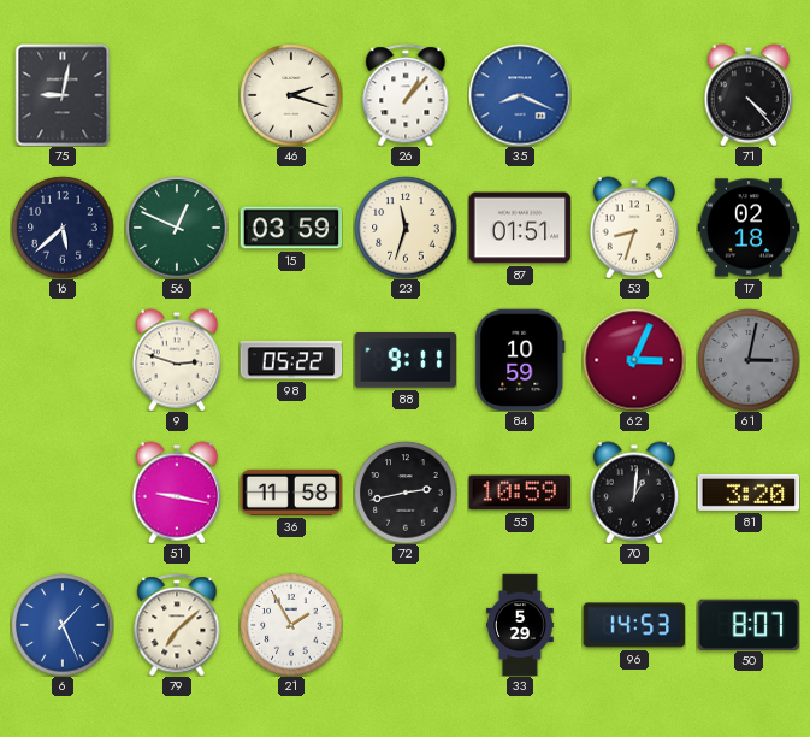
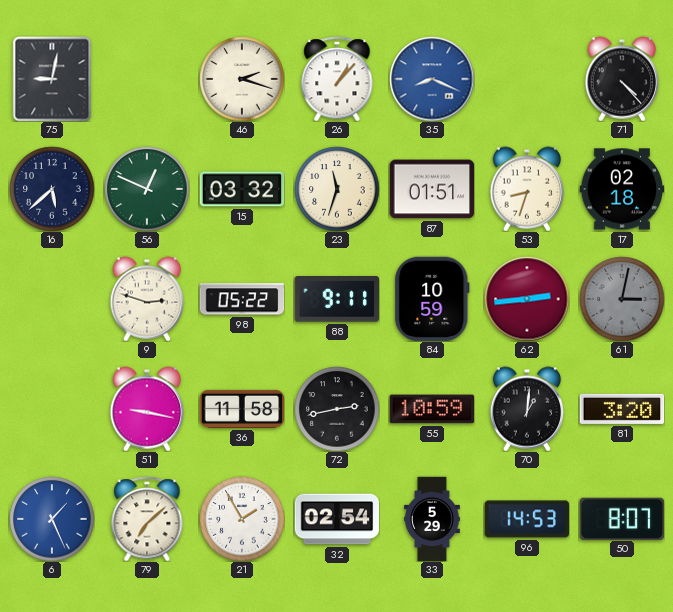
15: 03:59 -> 03:32
62: 3:04 -> 2:44
32: none -> 02:54
